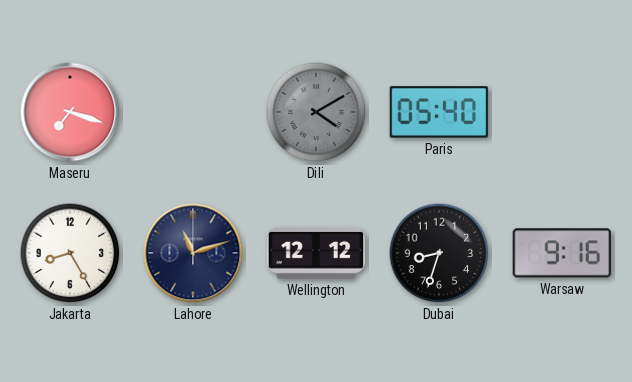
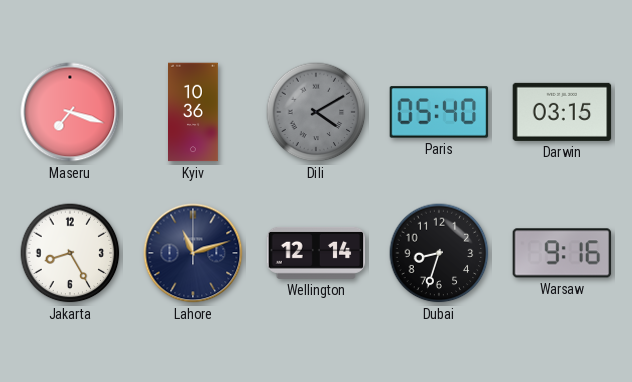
Kyiv: none -> 10:36
Darwin: none -> 03:15
Wellington: 12:12 -> 12:14
